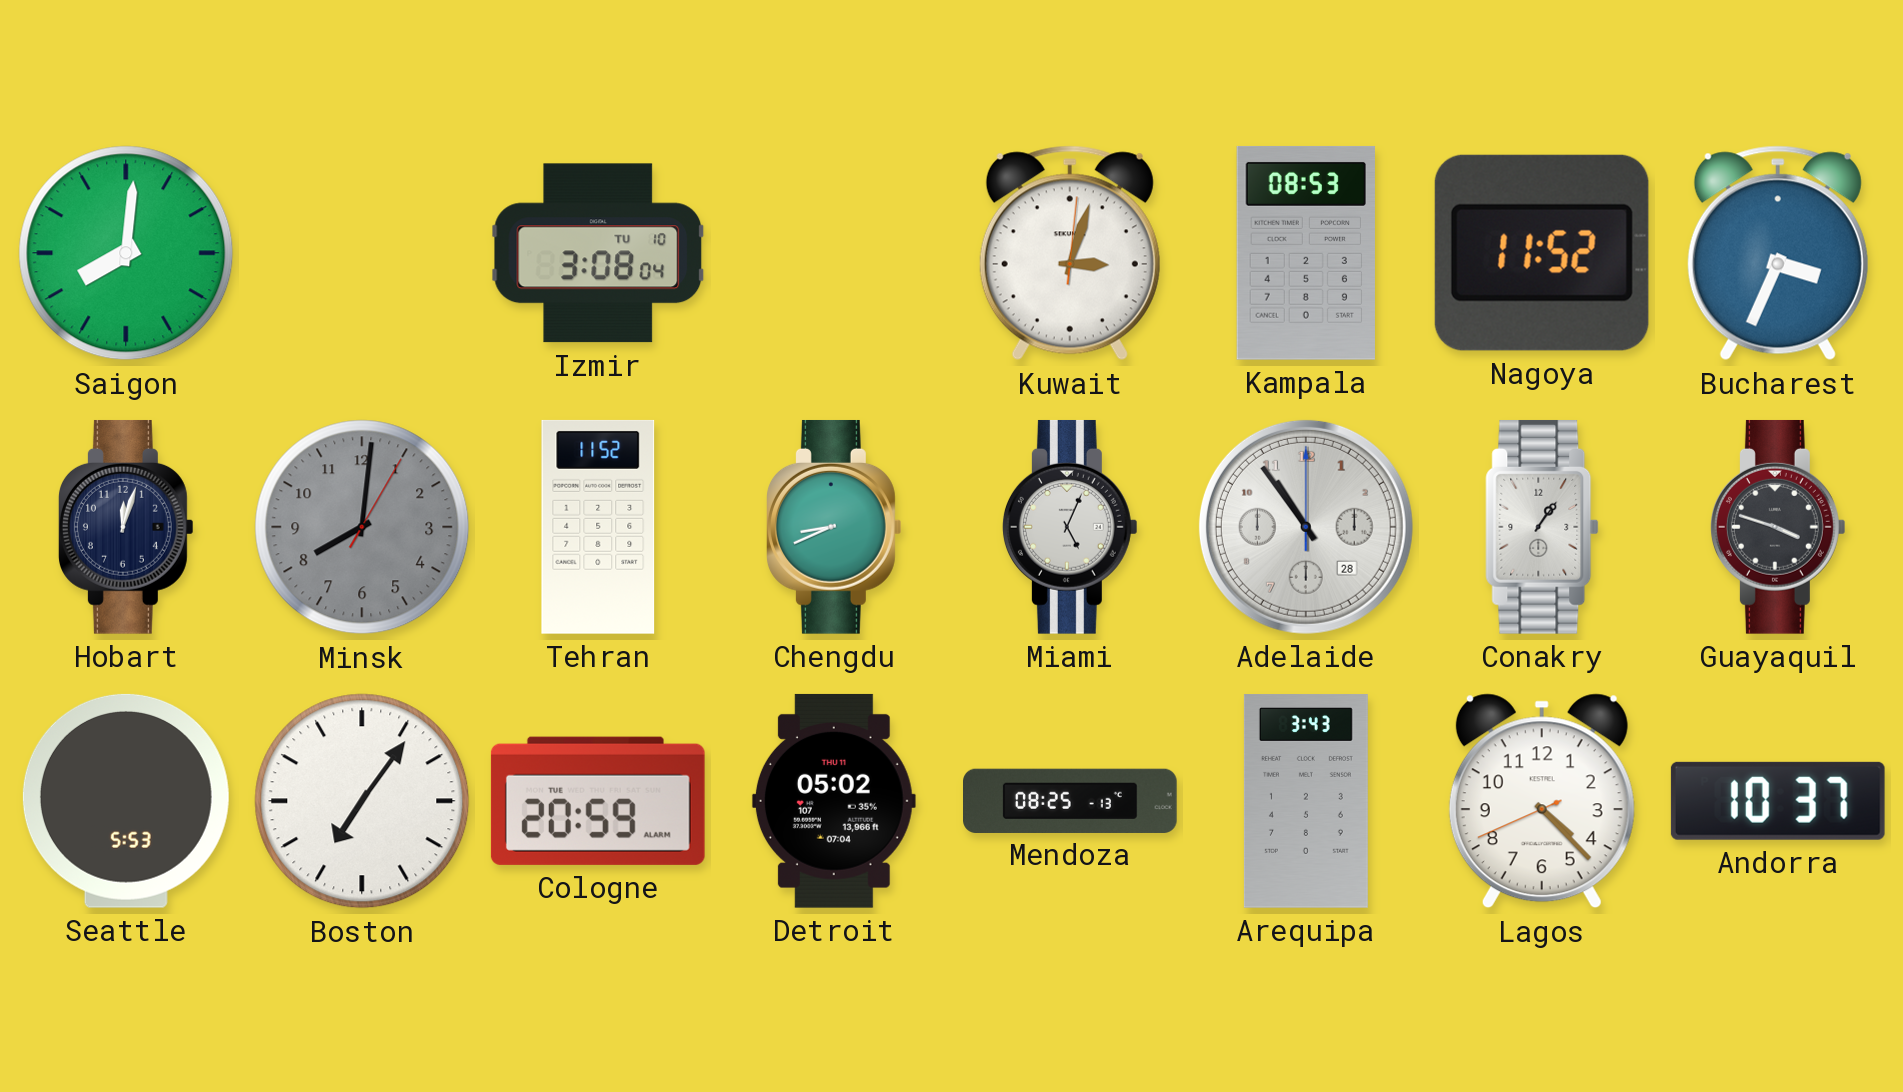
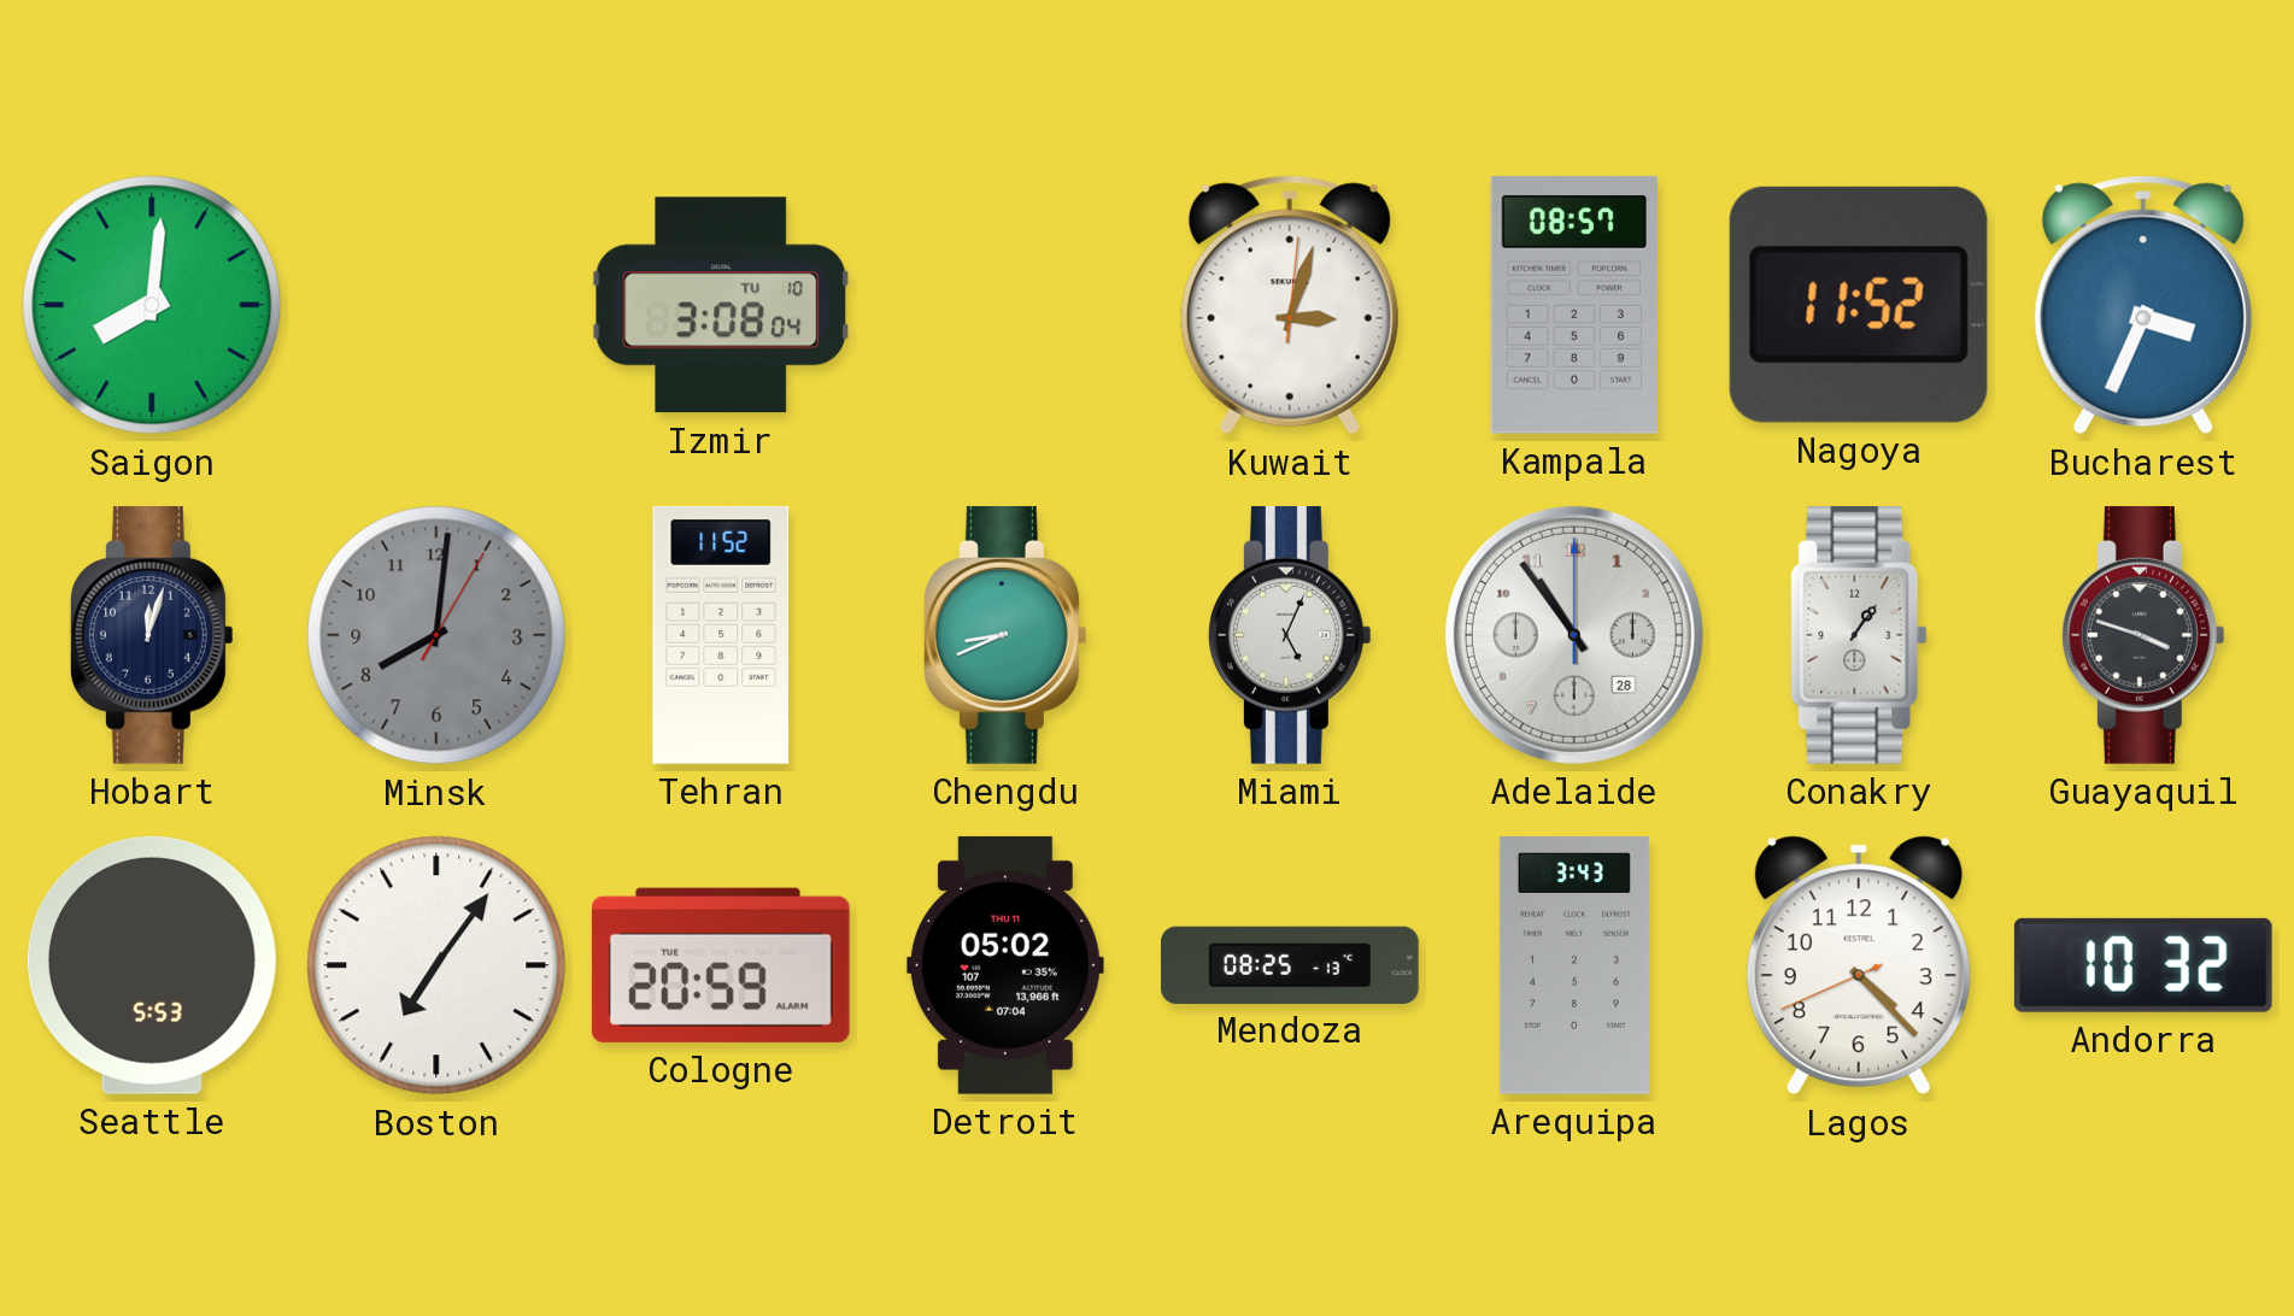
Kampala: 08:53 -> 08:57
Andorra: 10:37 -> 10:32
